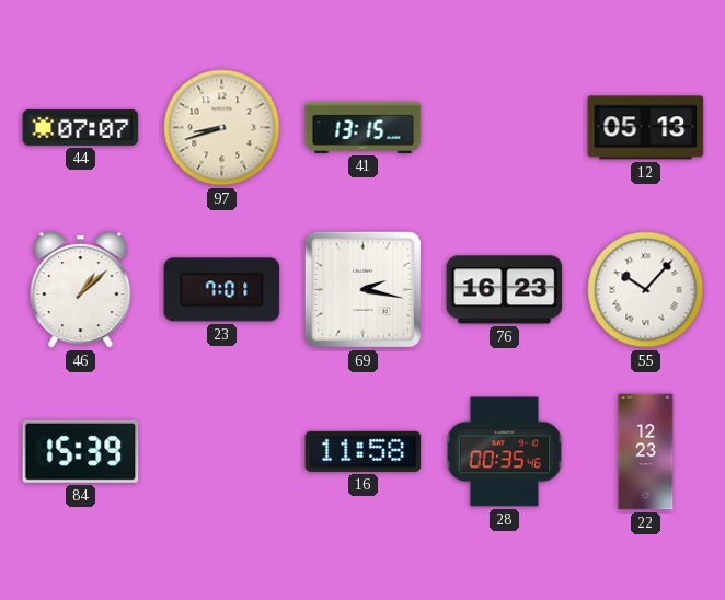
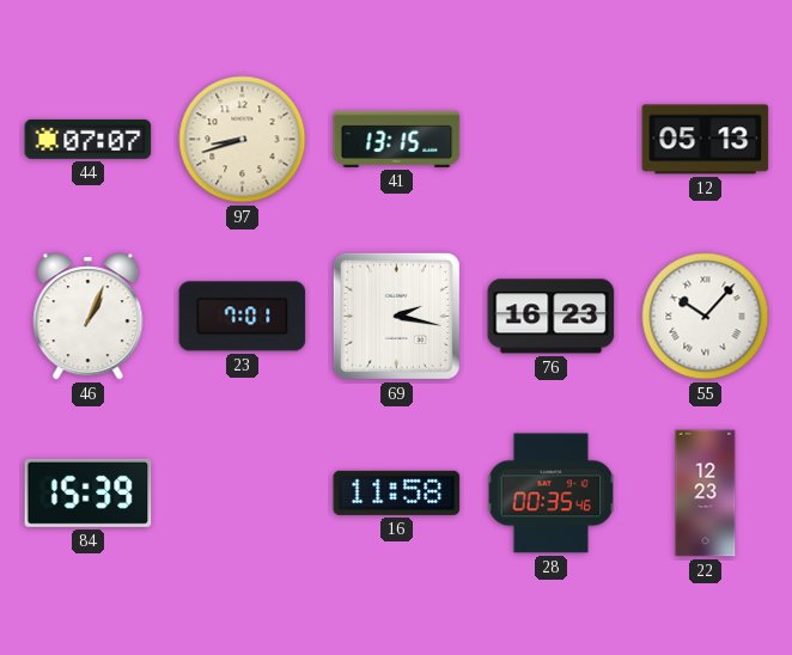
46: 1:08 -> 1:04
